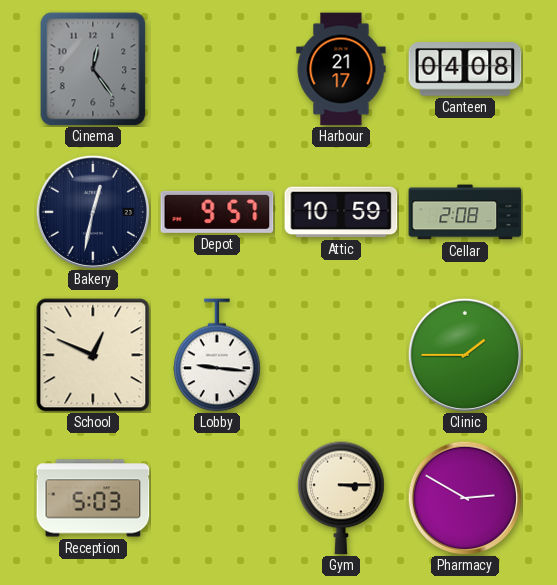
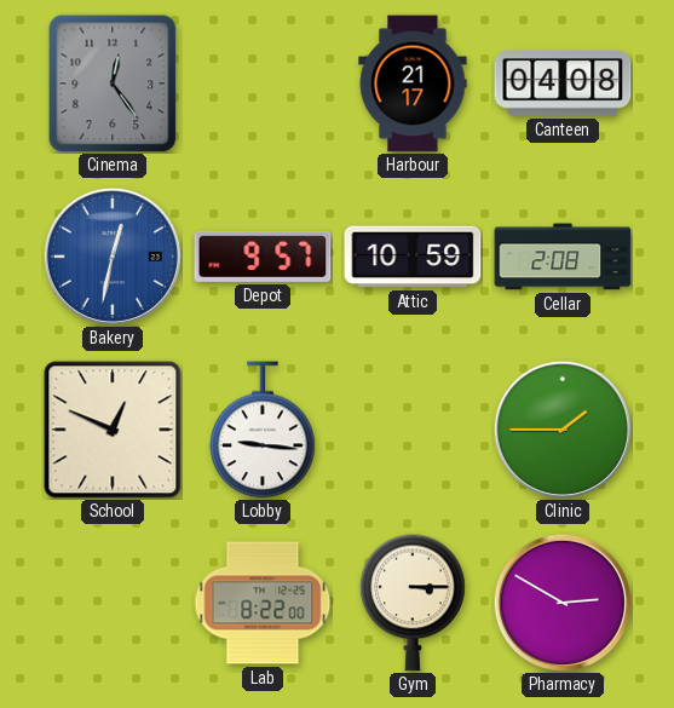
Bakery dial: navy -> blue
Reception: 5:03 -> none
Lab: none -> 8:22
